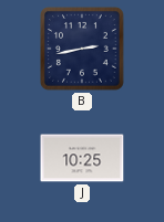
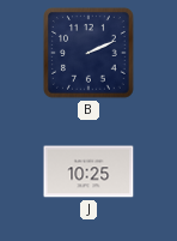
B: 2:43 -> 2:11
